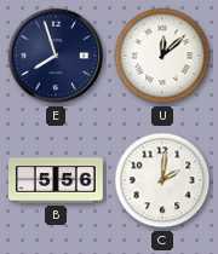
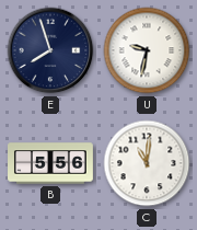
U: 12:08 -> 9:32
C: 2:01 -> 11:01
